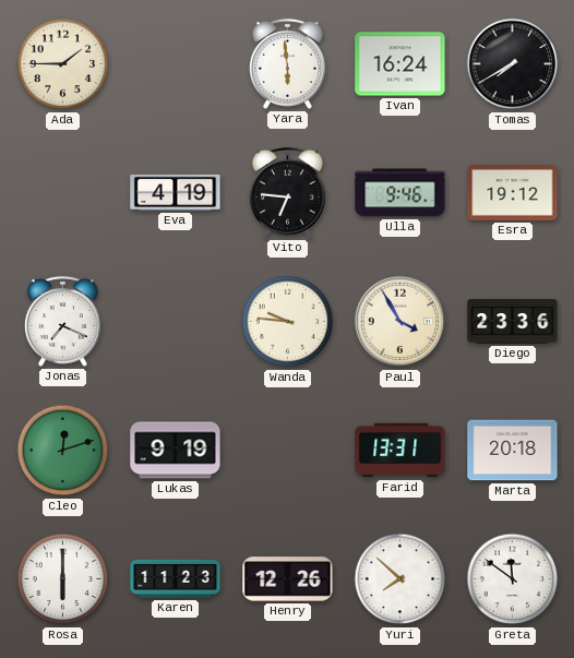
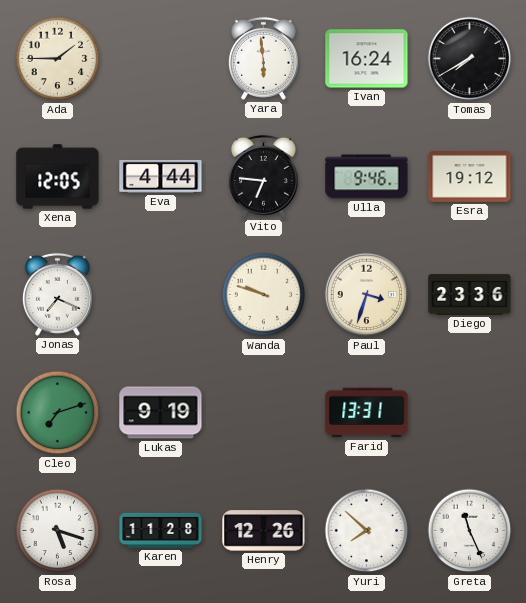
Xena: none -> 12:05
Eva: 4:19 -> 4:44
Wanda: 9:46 -> 9:48
Paul: 3:55 -> 3:33
Cleo: 12:12 -> 7:12
Marta: 20:18 -> none
Rosa: 6:00 -> 5:18
Karen: 11:23 -> 11:28
Greta: 11:51 -> 11:26
